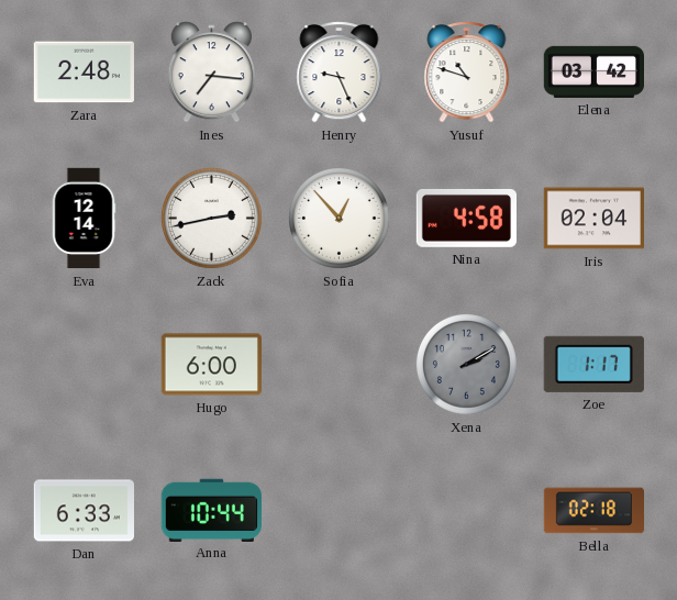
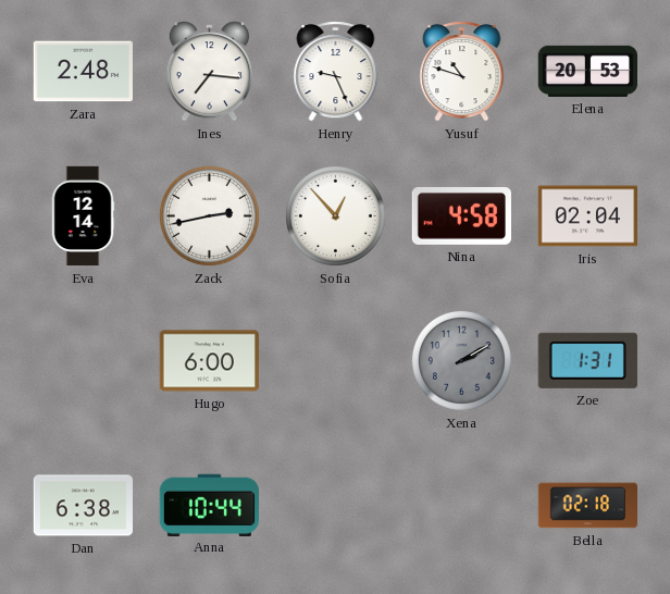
Elena: 03:42 -> 20:53
Zoe: 1:17 -> 1:31
Dan: 6:33 -> 6:38
